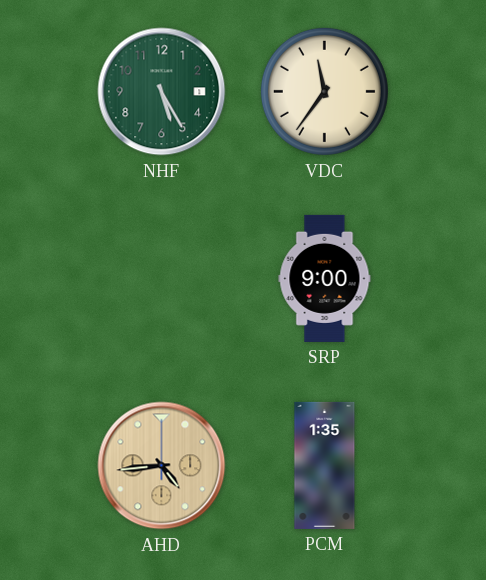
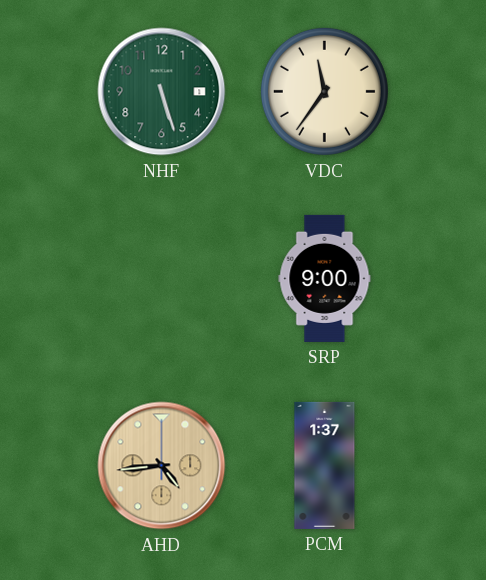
NHF: 5:25 -> 5:27
PCM: 1:35 -> 1:37
